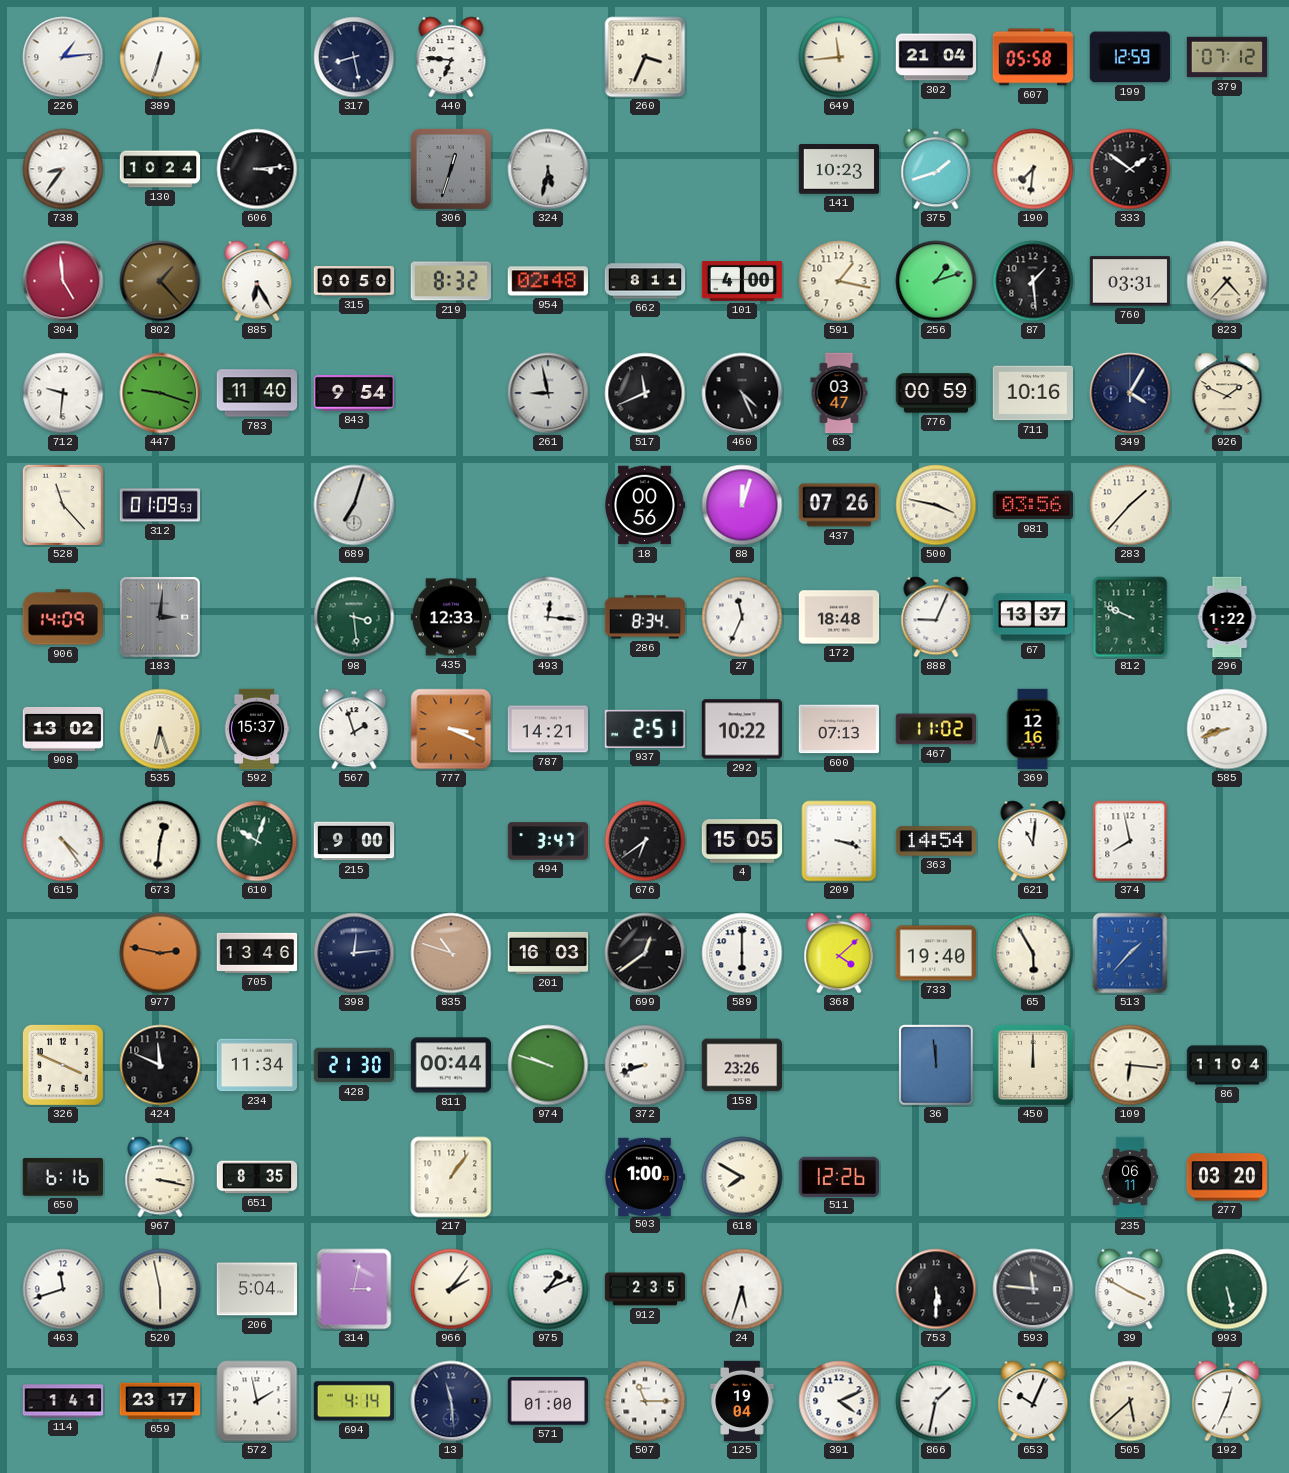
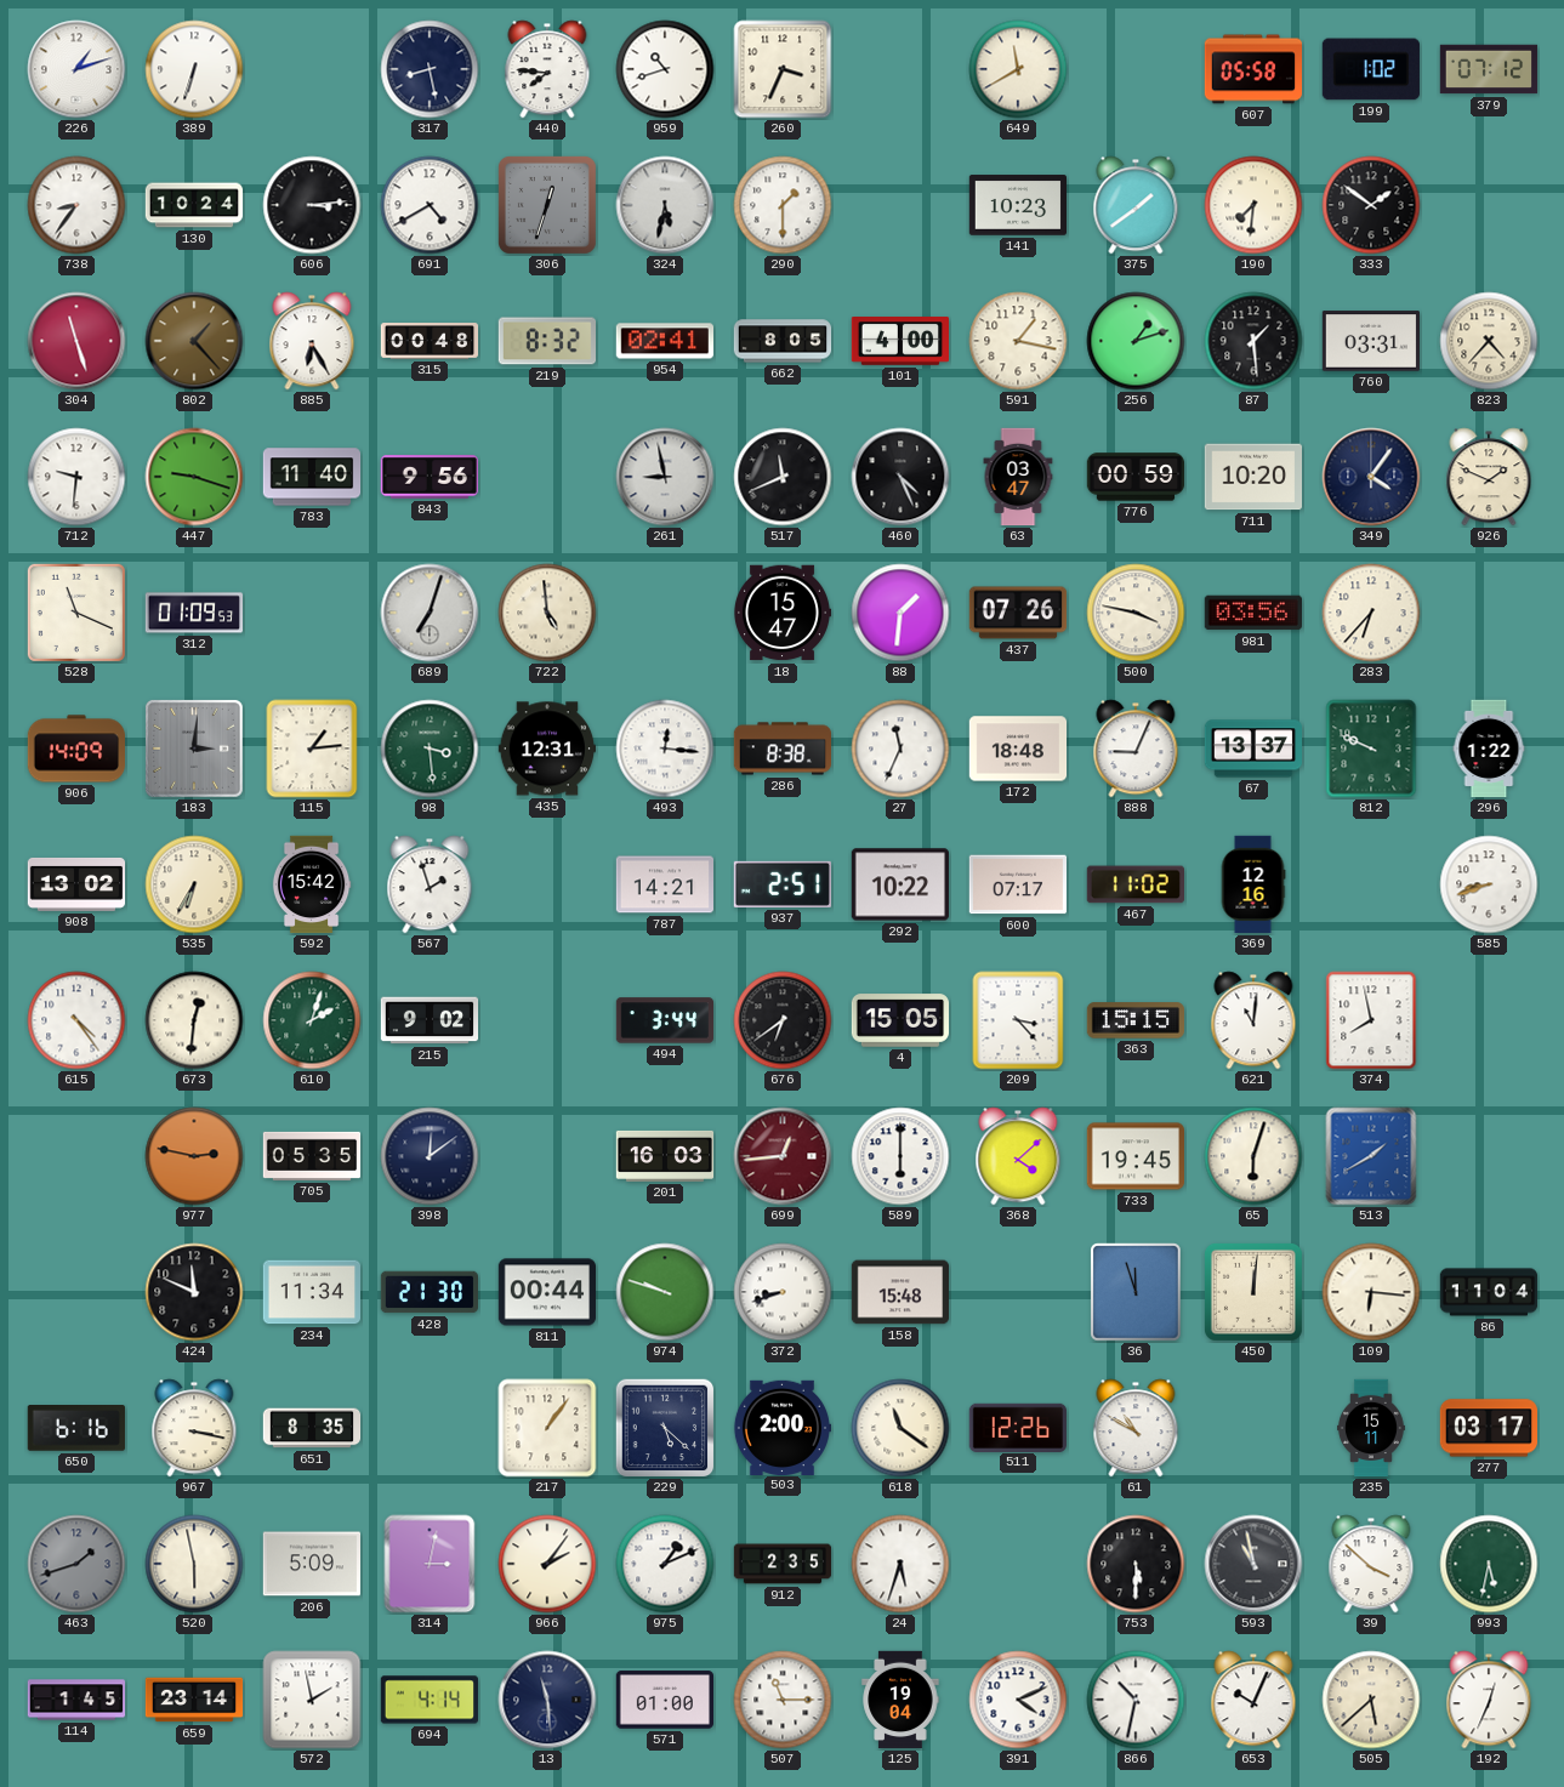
226: 1:14 -> 1:12
440: 6:46 -> 7:46
959: none -> 10:42
649: 11:44 -> 11:40
302: 21:04 -> none
199: 12:59 -> 1:02
691: none -> 4:40
290: none -> 1:30
375: 1:42 -> 1:39
304: 4:59 -> 11:27
315: 00:50 -> 00:48
954: 02:48 -> 02:41
662: 8:11 -> 8:05
843: 9:54 -> 9:56
711: 10:16 -> 10:20
349: 4:05 -> 4:06
528: 11:23 -> 11:19
722: none -> 4:59
18: 00:56 -> 15:47
88: 12:03 -> 1:31
283: 1:37 -> 6:37
115: none -> 1:14
435: 12:33 -> 12:31
286: 8:34 -> 8:38
535: 6:27 -> 6:35
592: 15:37 -> 15:42
777: 3:19 -> none
600: 07:13 -> 07:17
610: 10:03 -> 2:03
215: 9:00 -> 9:02
494: 3:47 -> 3:44
209: 3:18 -> 3:23
363: 14:54 -> 15:15
705: 13:46 -> 05:35
398: 12:14 -> 12:09
835: 10:48 -> none
699: 12:39 -> 12:44
699 dial: black -> burgundy
733: 19:40 -> 19:45
65: 5:55 -> 6:03
513: 1:37 -> 1:40
326: 3:49 -> none
158: 23:26 -> 15:48
36: 11:59 -> 11:57
450: 12:00 -> 12:01
229: none -> 5:22
503: 1:00 -> 2:00
618: 7:50 -> 11:21
61: none -> 10:50
235: 06:11 -> 15:11
277: 03:20 -> 03:17
463: 11:42 -> 1:42
463 dial: white -> grey
206: 5:04 -> 5:09
593: 11:46 -> 10:58
39: 3:50 -> 3:52
993: 5:28 -> 5:32
114: 1:41 -> 1:45
659: 23:17 -> 23:14
866: 1:32 -> 10:32
